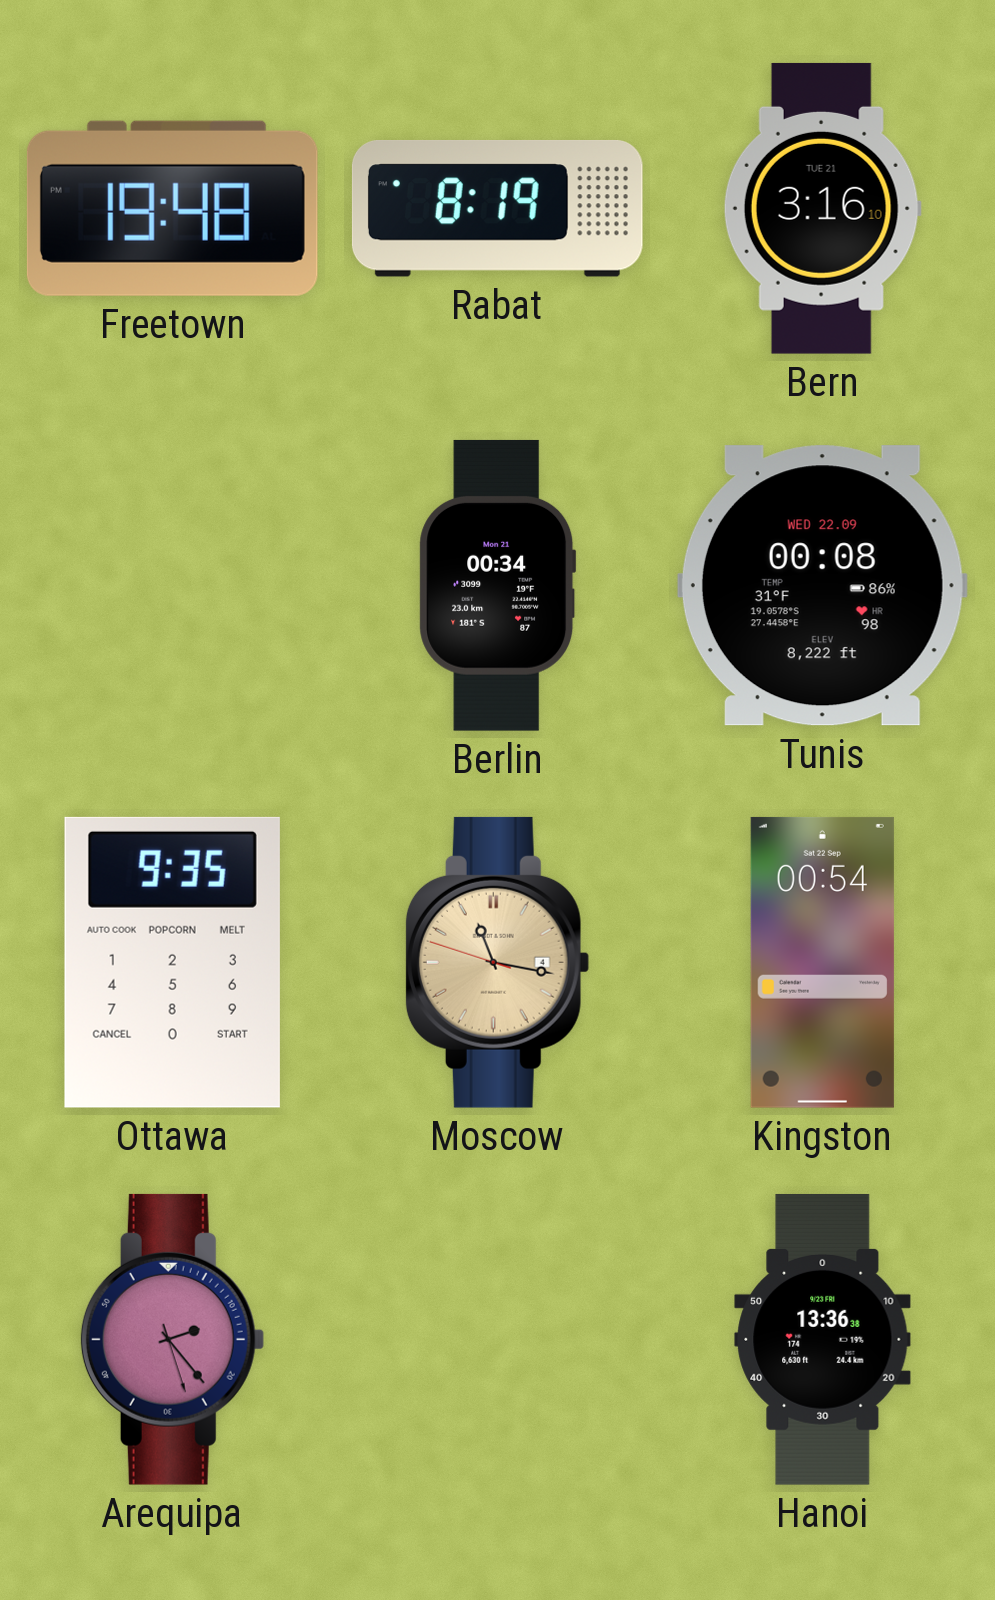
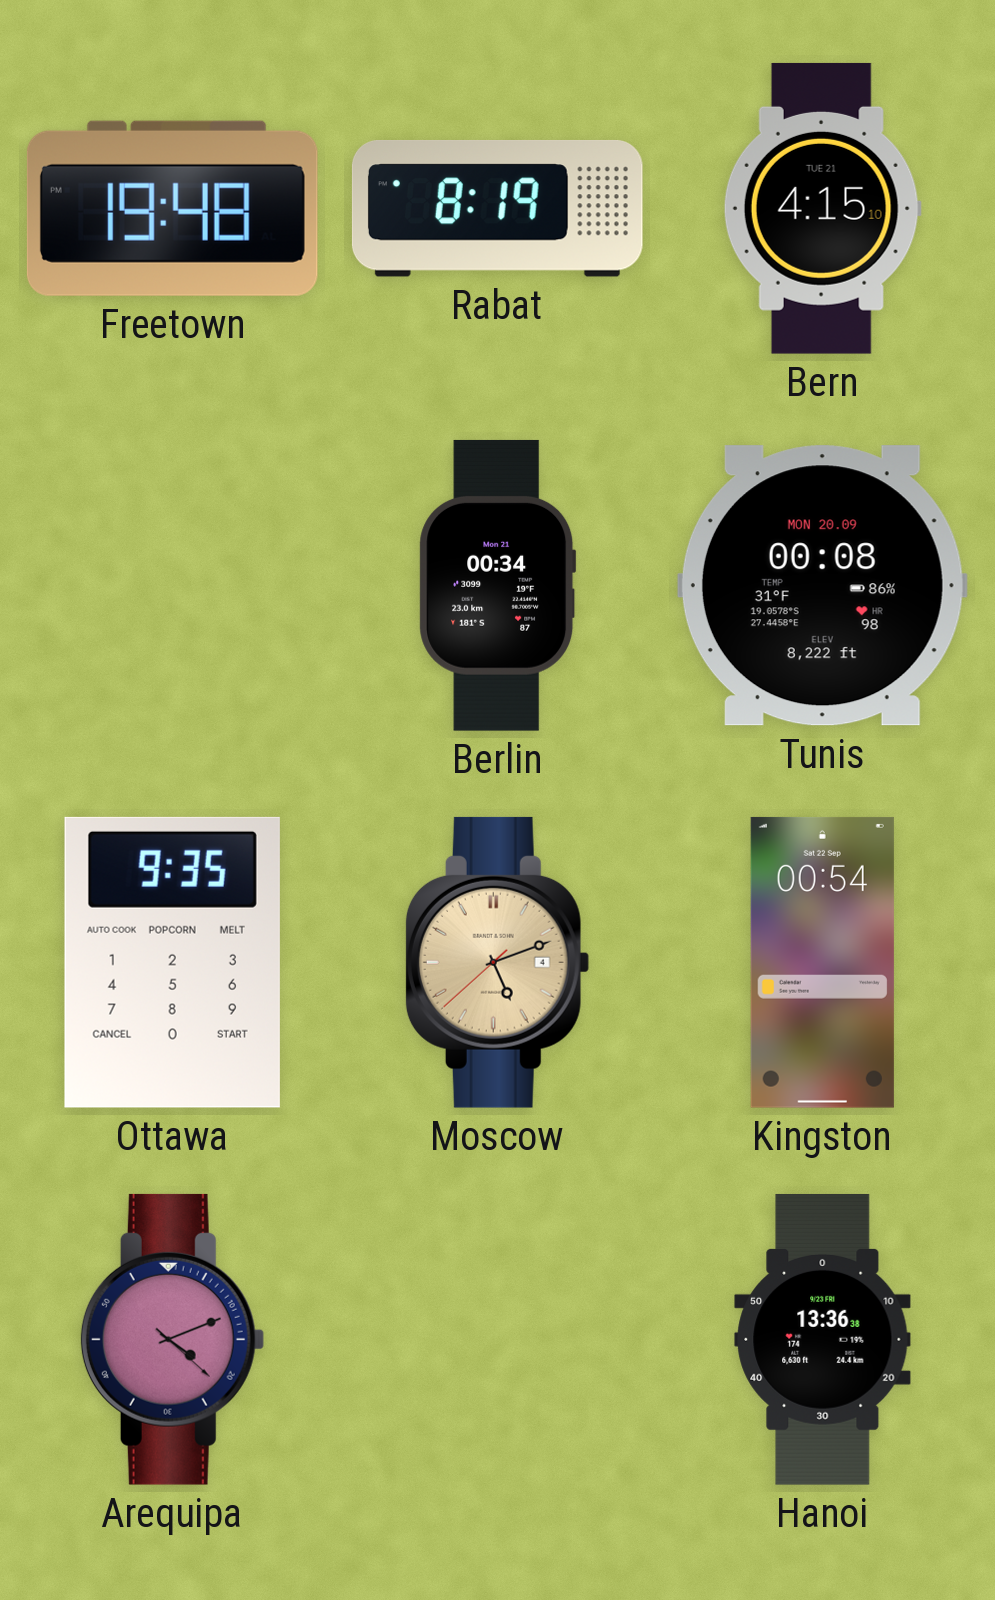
Bern: 3:16 -> 4:15
Tunis date: WED 22.09 -> MON 20.09
Moscow: 11:16 -> 5:11
Arequipa: 2:23 -> 4:11
